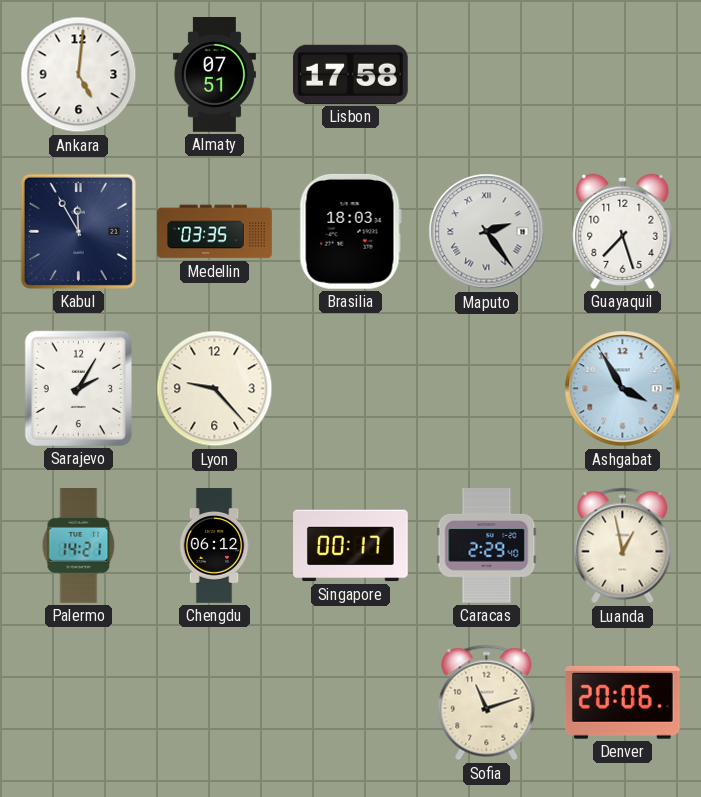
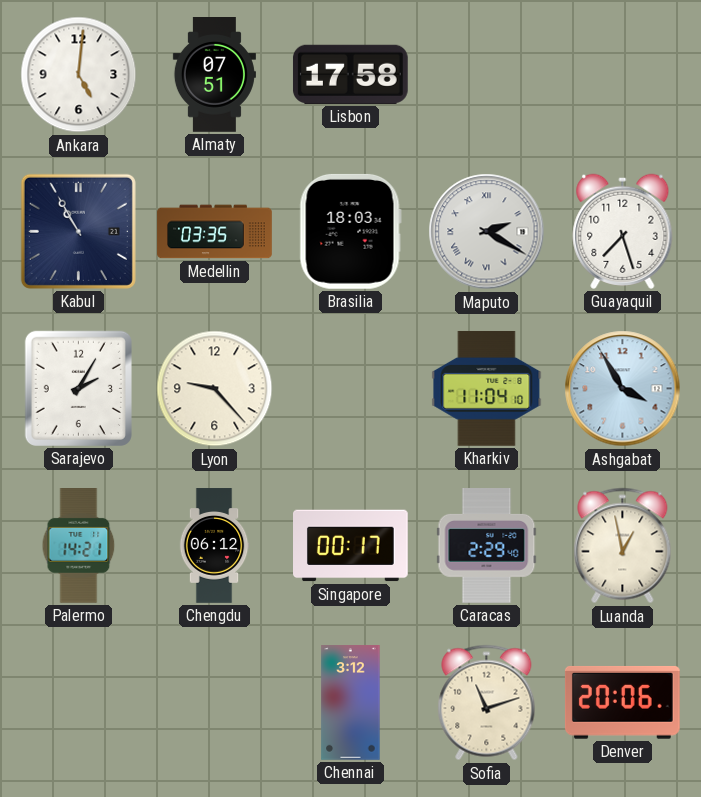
Kabul: 11:55 -> 10:55
Maputo: 2:24 -> 2:20
Kharkiv: none -> 11:04
Chennai: none -> 3:12
